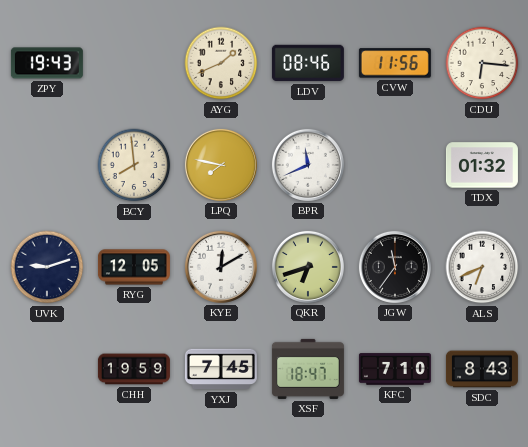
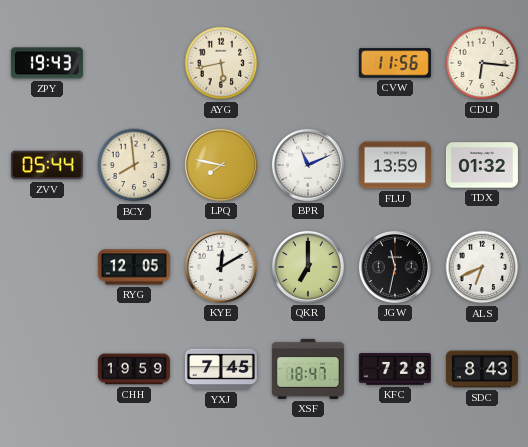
AYG: 1:41 -> 5:43
LDV: 08:46 -> none
ZVV: none -> 05:44
BPR: 11:41 -> 11:11
FLU: none -> 13:59
UVK: 9:12 -> none
QKR: 6:42 -> 7:00
JGW: 11:36 -> 11:32
KFC: 7:10 -> 7:28
